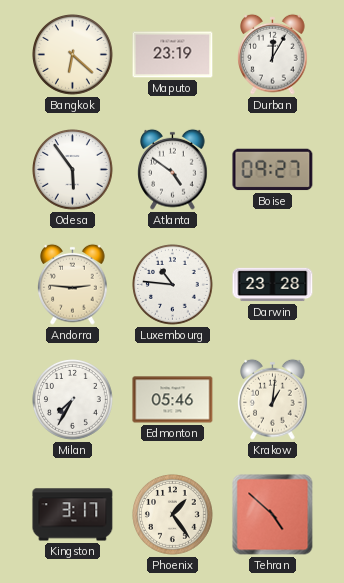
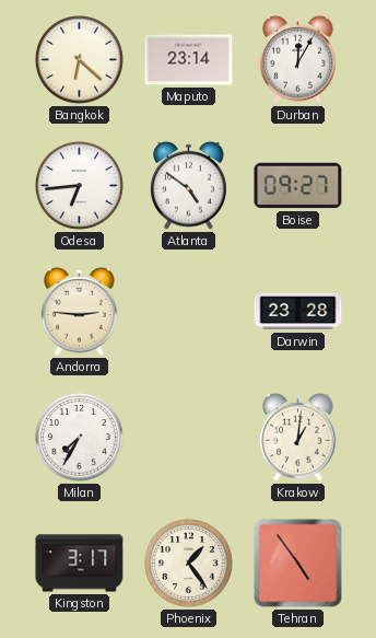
Maputo: 23:19 -> 23:14
Odesa: 5:54 -> 6:44
Luxembourg: 10:46 -> none
Edmonton: 05:46 -> none
Tehran: 4:52 -> 4:54
